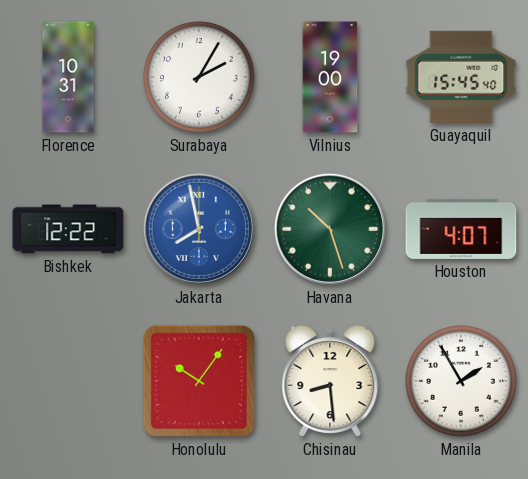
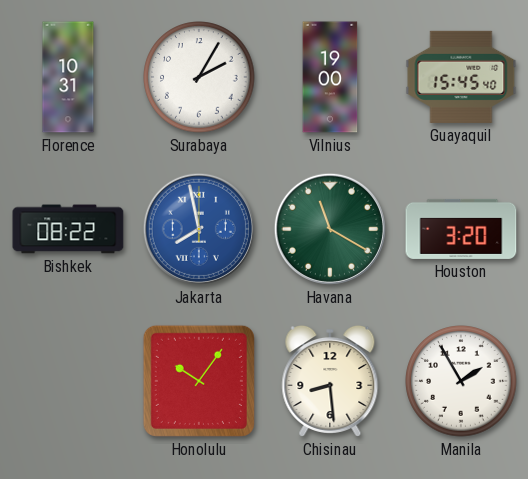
Bishkek: 12:22 -> 08:22
Havana: 10:27 -> 11:20
Houston: 4:07 -> 3:20
